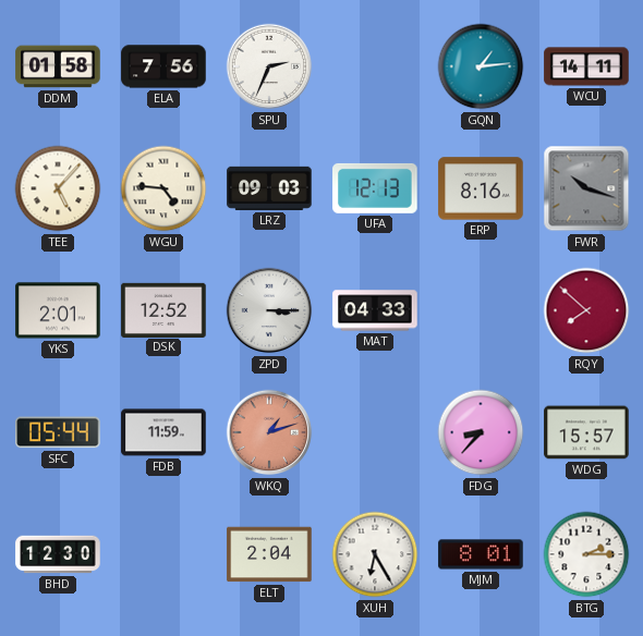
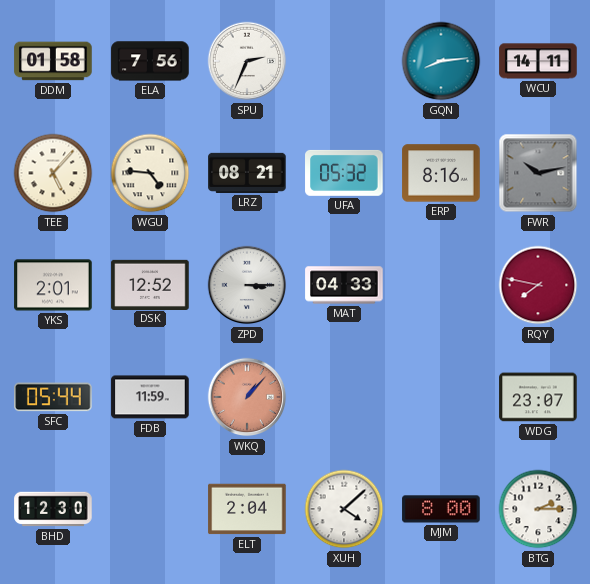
GQN: 1:14 -> 8:14
LRZ: 09:03 -> 08:21
UFA: 12:13 -> 05:32
FWR: 10:18 -> 10:13
RQY: 7:52 -> 7:47
WKQ: 1:12 -> 1:07
FDG: 8:37 -> none
WDG: 15:57 -> 23:07
XUH: 6:25 -> 4:08
MJM: 8:01 -> 8:00
